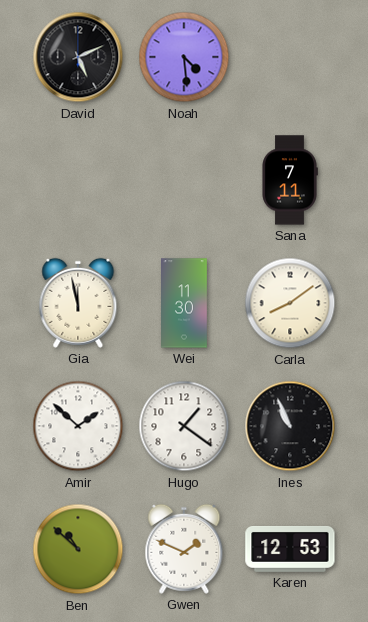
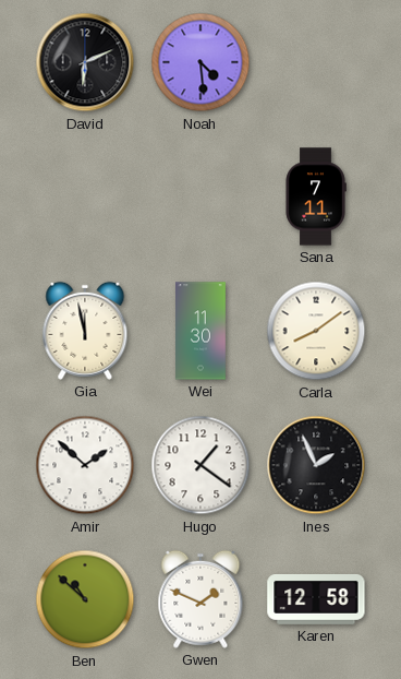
David: 5:11 -> 6:11
Ines: 10:56 -> 1:56
Karen: 12:53 -> 12:58
